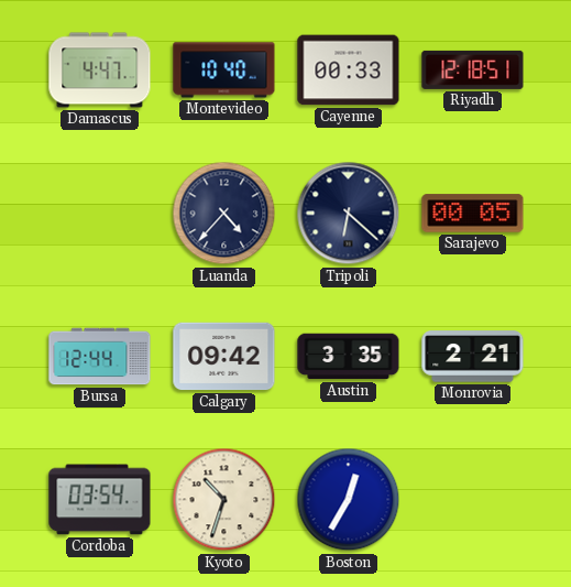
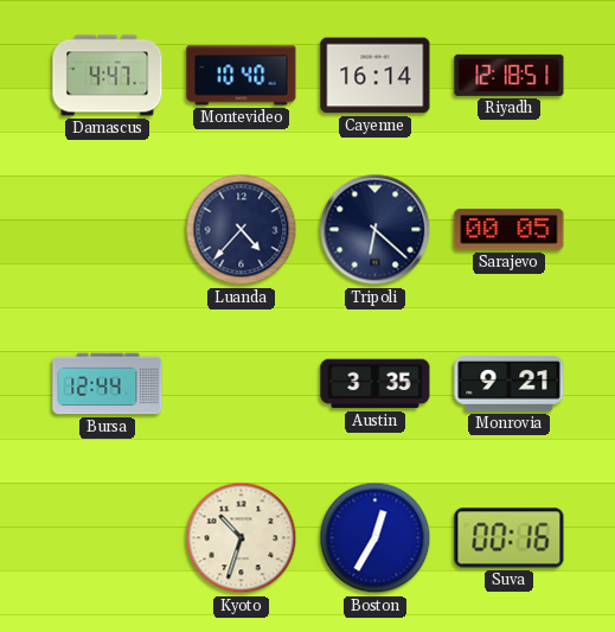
Cayenne: 00:33 -> 16:14
Calgary: 09:42 -> none
Monrovia: 2:21 -> 9:21
Cordoba: 03:54 -> none
Suva: none -> 00:16
